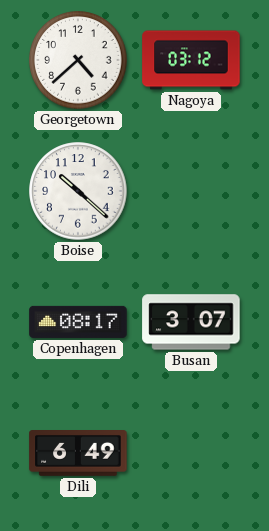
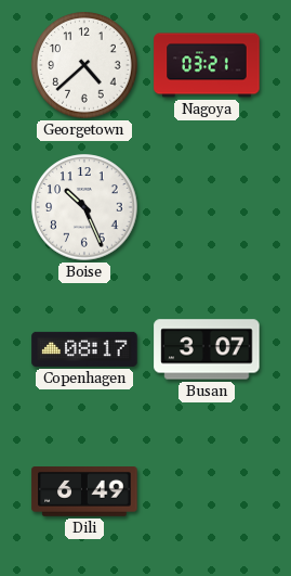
Nagoya: 03:12 -> 03:21
Boise: 10:22 -> 10:26
